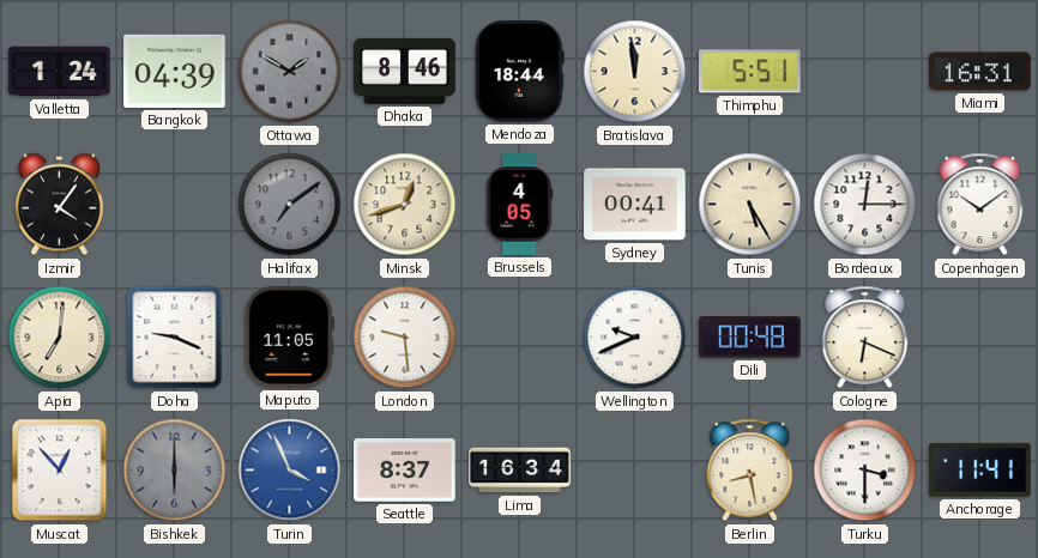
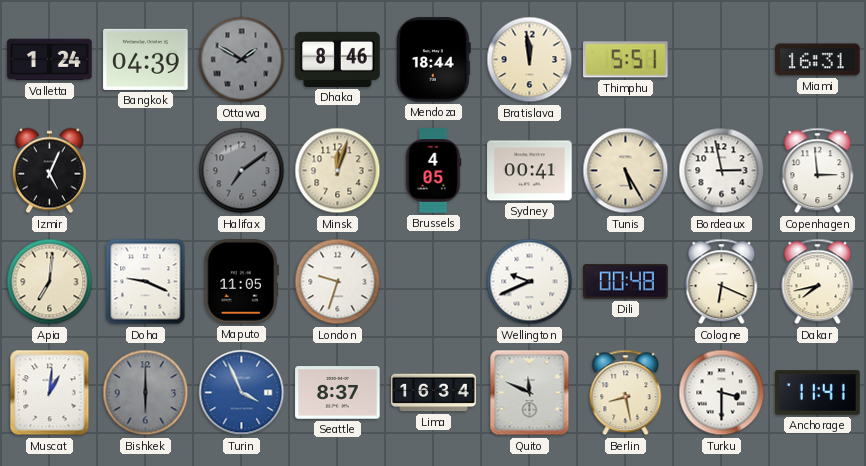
Izmir: 4:06 -> 5:04
Minsk: 12:42 -> 12:03
Bordeaux: 12:15 -> 2:58
Copenhagen: 10:09 -> 2:59
London: 9:29 -> 9:33
Dakar: none -> 7:43
Muscat: 12:53 -> 1:01
Quito: none -> 11:49
